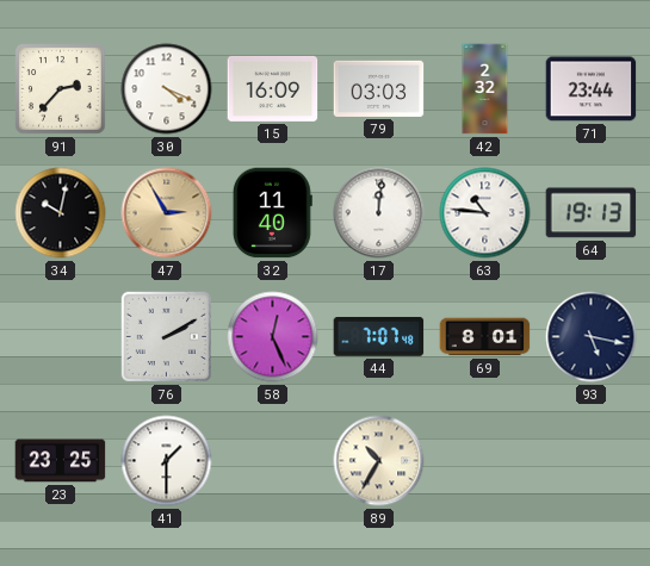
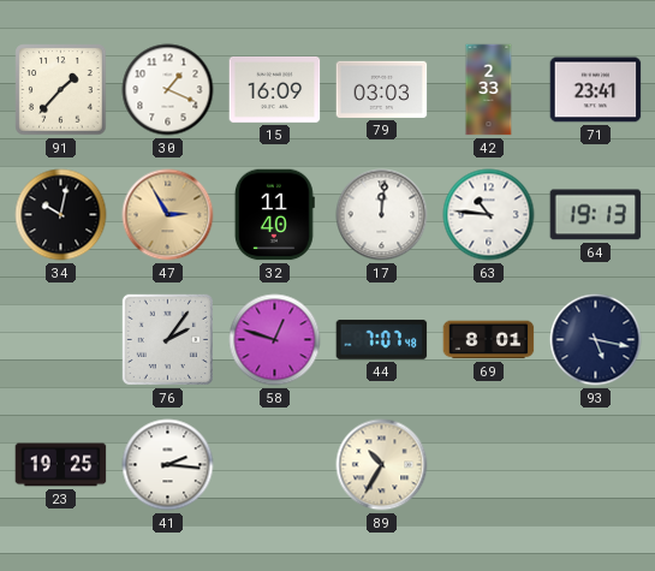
91: 2:37 -> 1:37
30: 4:19 -> 1:19
42: 2:32 -> 2:33
71: 23:44 -> 23:41
76: 2:10 -> 2:06
58: 12:26 -> 12:48
23: 23:25 -> 19:25
41: 1:30 -> 2:16
